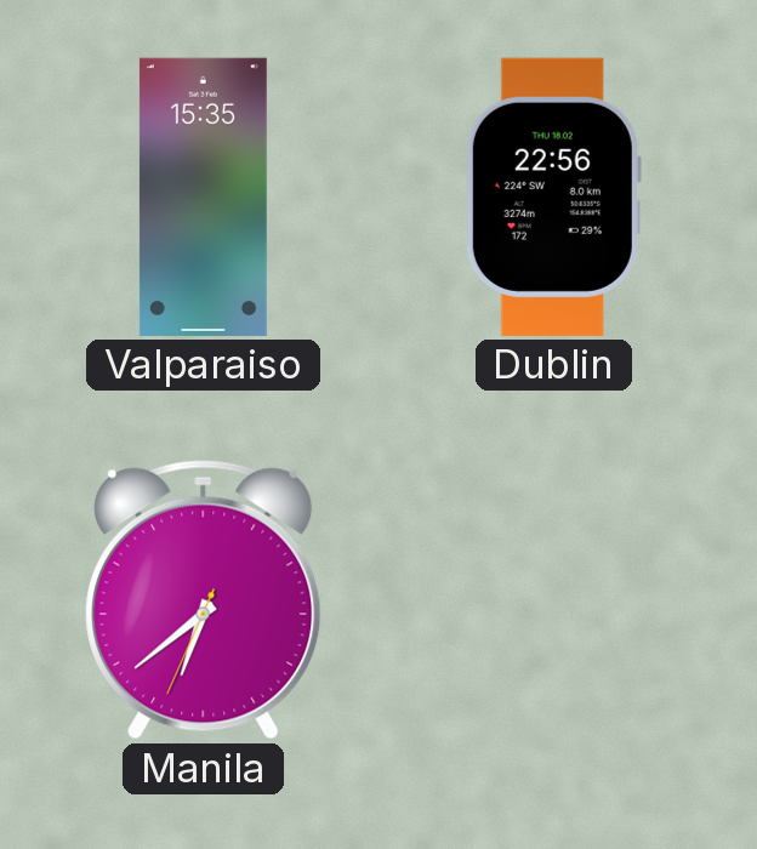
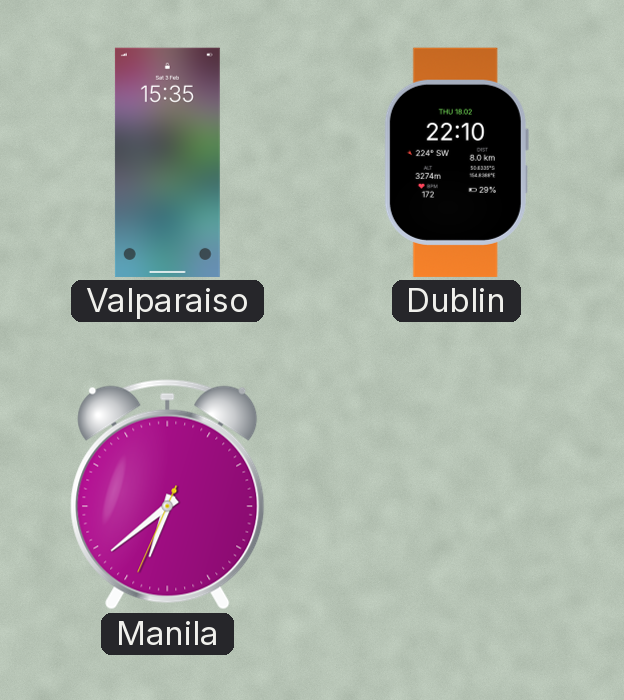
Dublin: 22:56 -> 22:10
